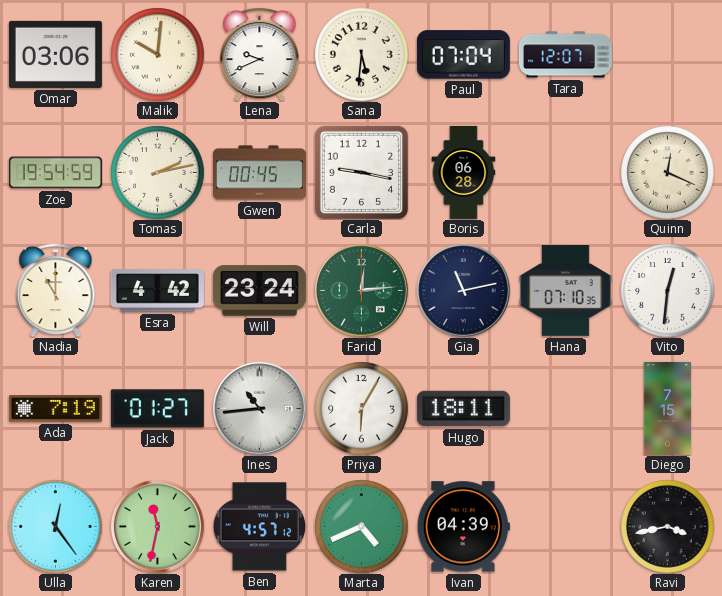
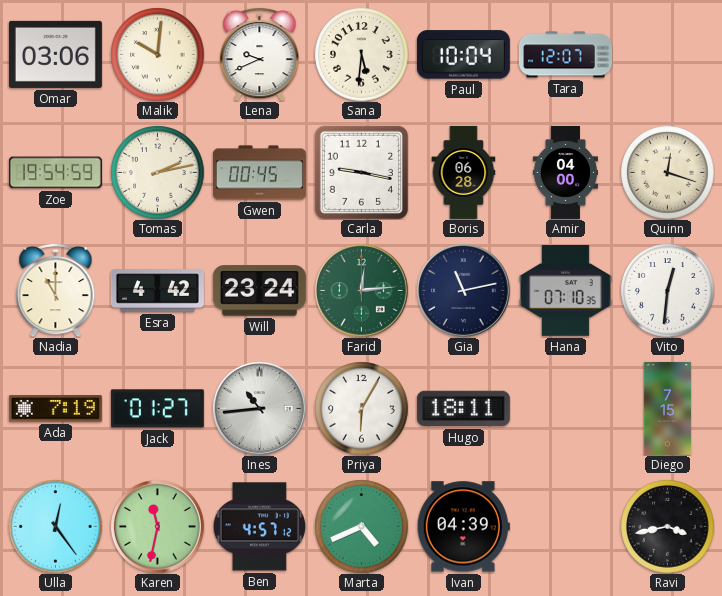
Paul: 07:04 -> 10:04
Amir: none -> 04:00
Quinn: 12:19 -> 12:18
